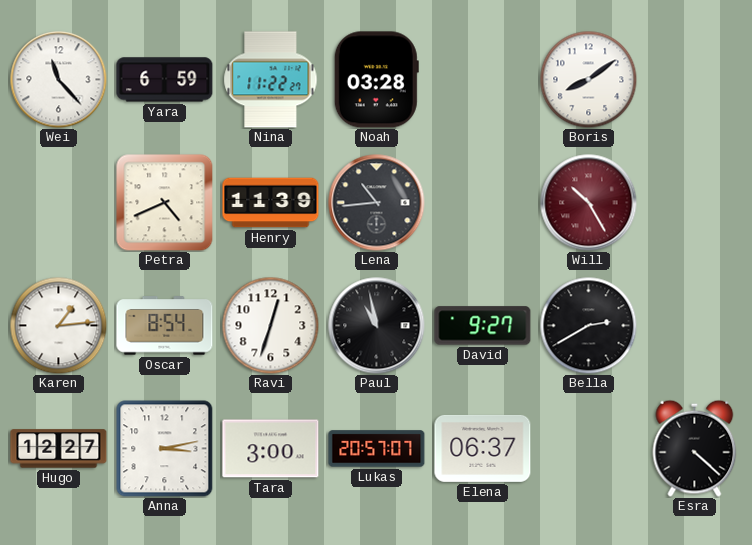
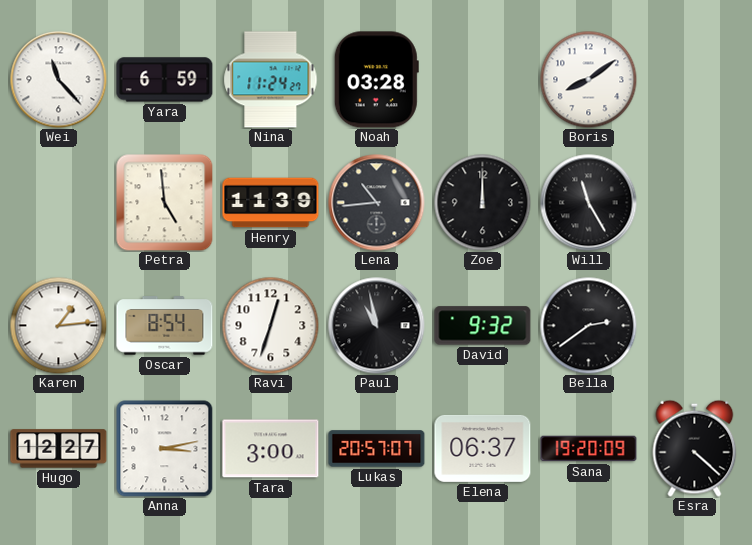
Nina: 11:22 -> 11:24
Petra: 4:41 -> 4:59
Zoe: none -> 12:00
Will: 10:25 -> 11:25
Will dial: burgundy -> black
David: 9:27 -> 9:32
Bella: 2:40 -> 2:39
Sana: none -> 19:20
